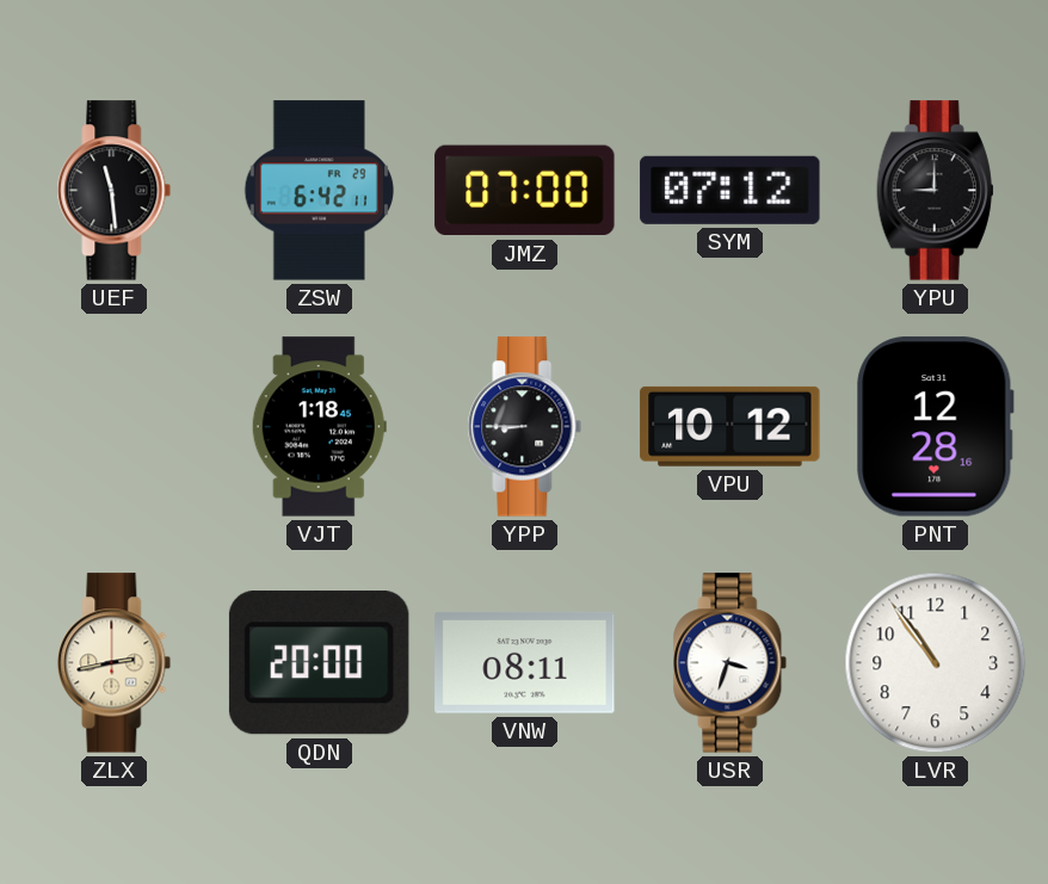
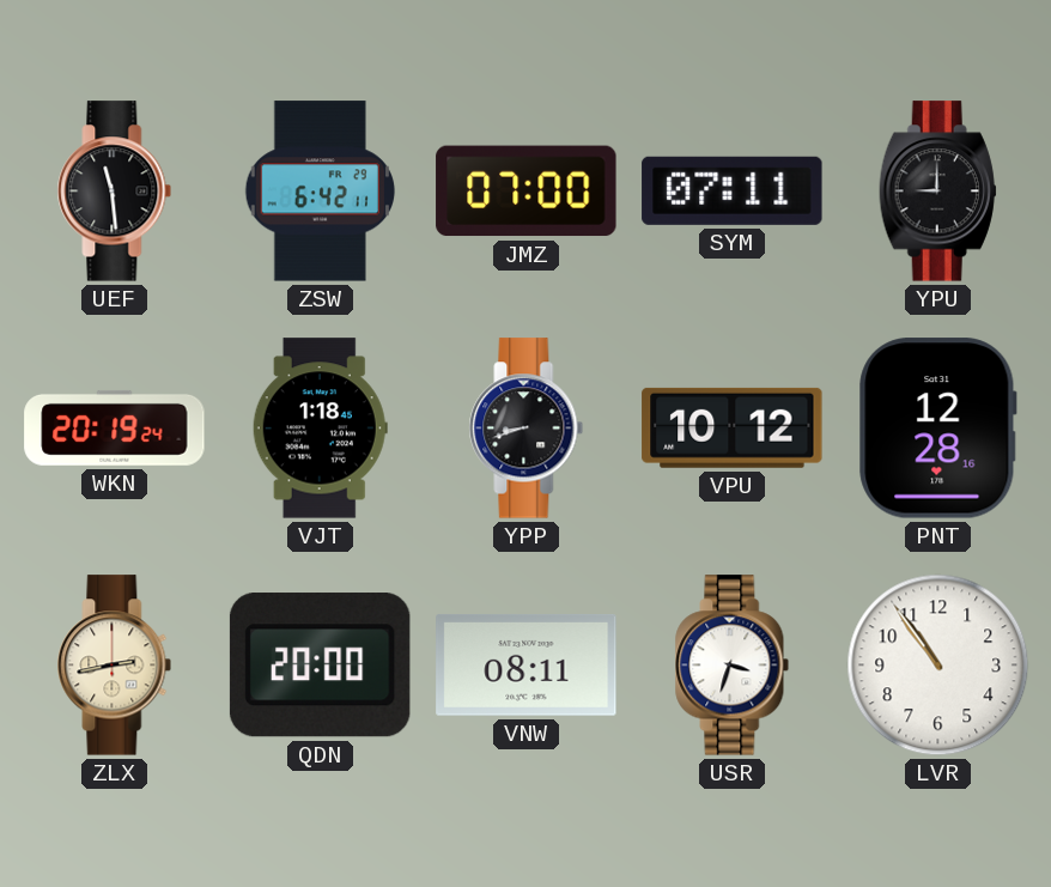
SYM: 07:12 -> 07:11
WKN: none -> 20:19
YPP: 8:45 -> 8:42
